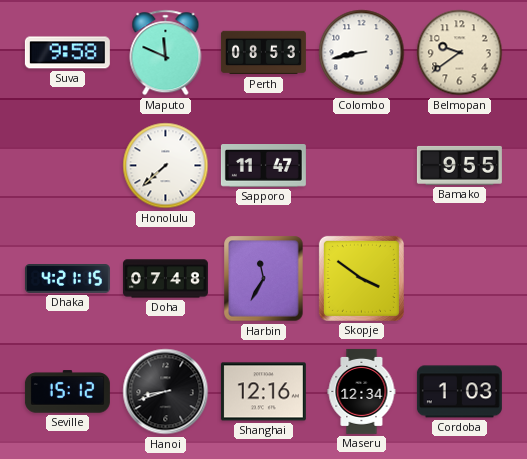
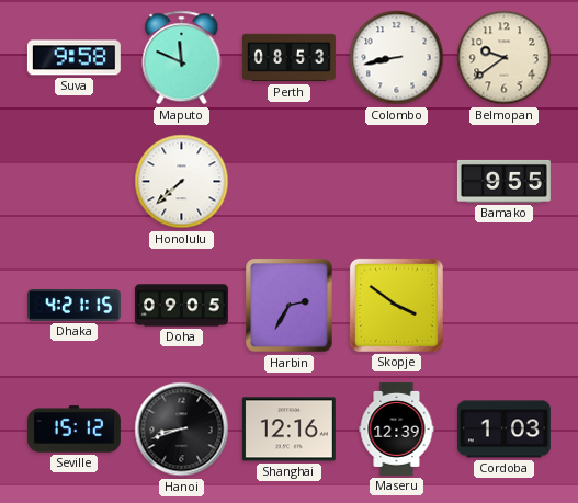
Sapporo: 11:47 -> none
Doha: 07:48 -> 09:05
Harbin: 11:35 -> 2:35
Maseru: 12:34 -> 12:39
